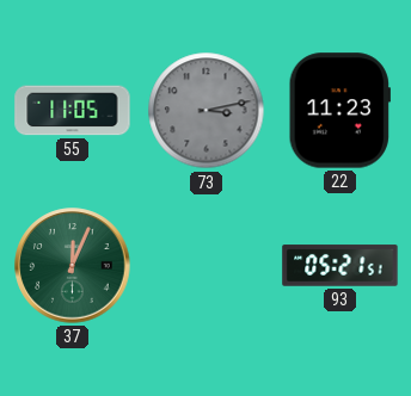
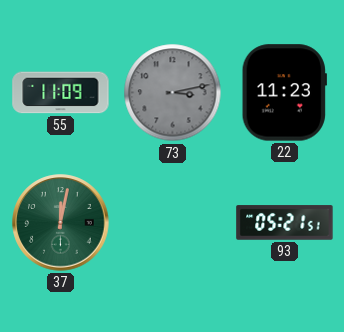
55: 11:05 -> 11:09
37: 12:04 -> 12:02
